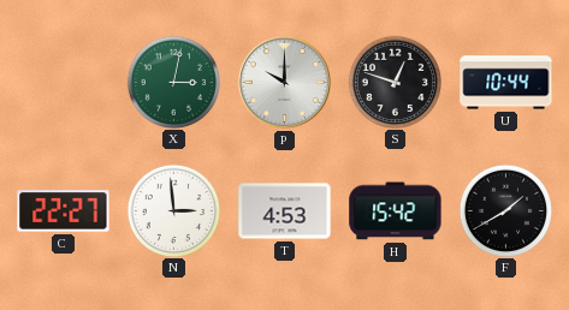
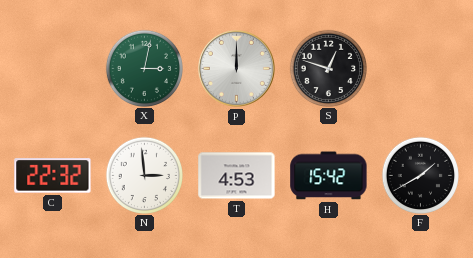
P: 10:00 -> 12:00
U: 10:44 -> none
C: 22:27 -> 22:32
